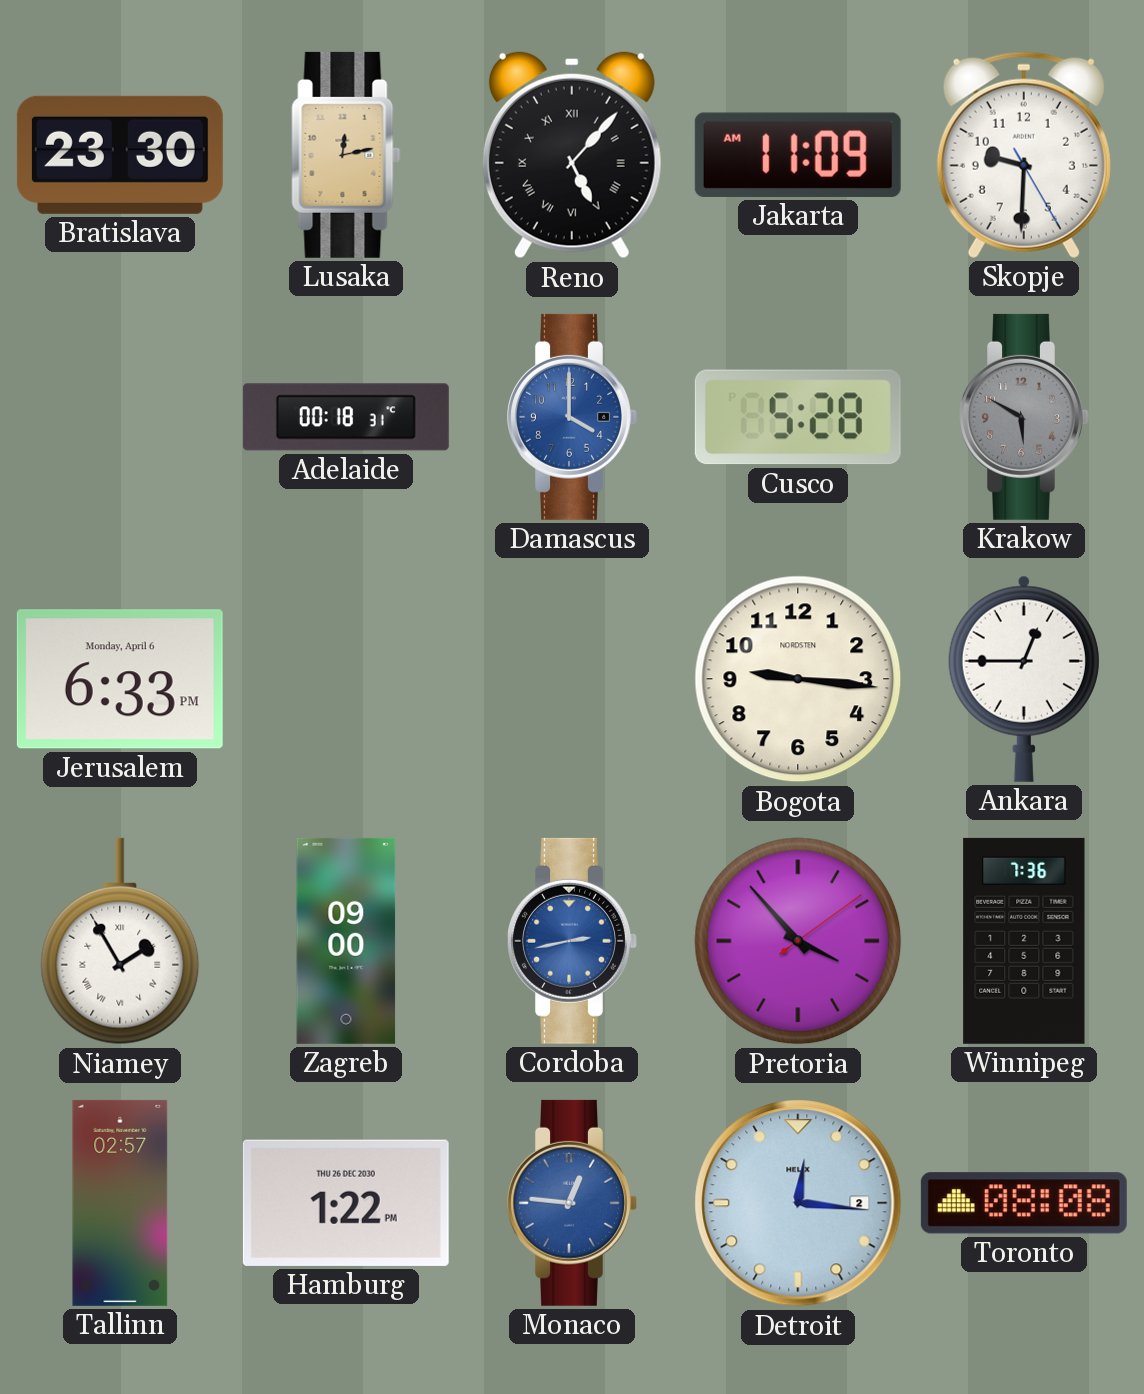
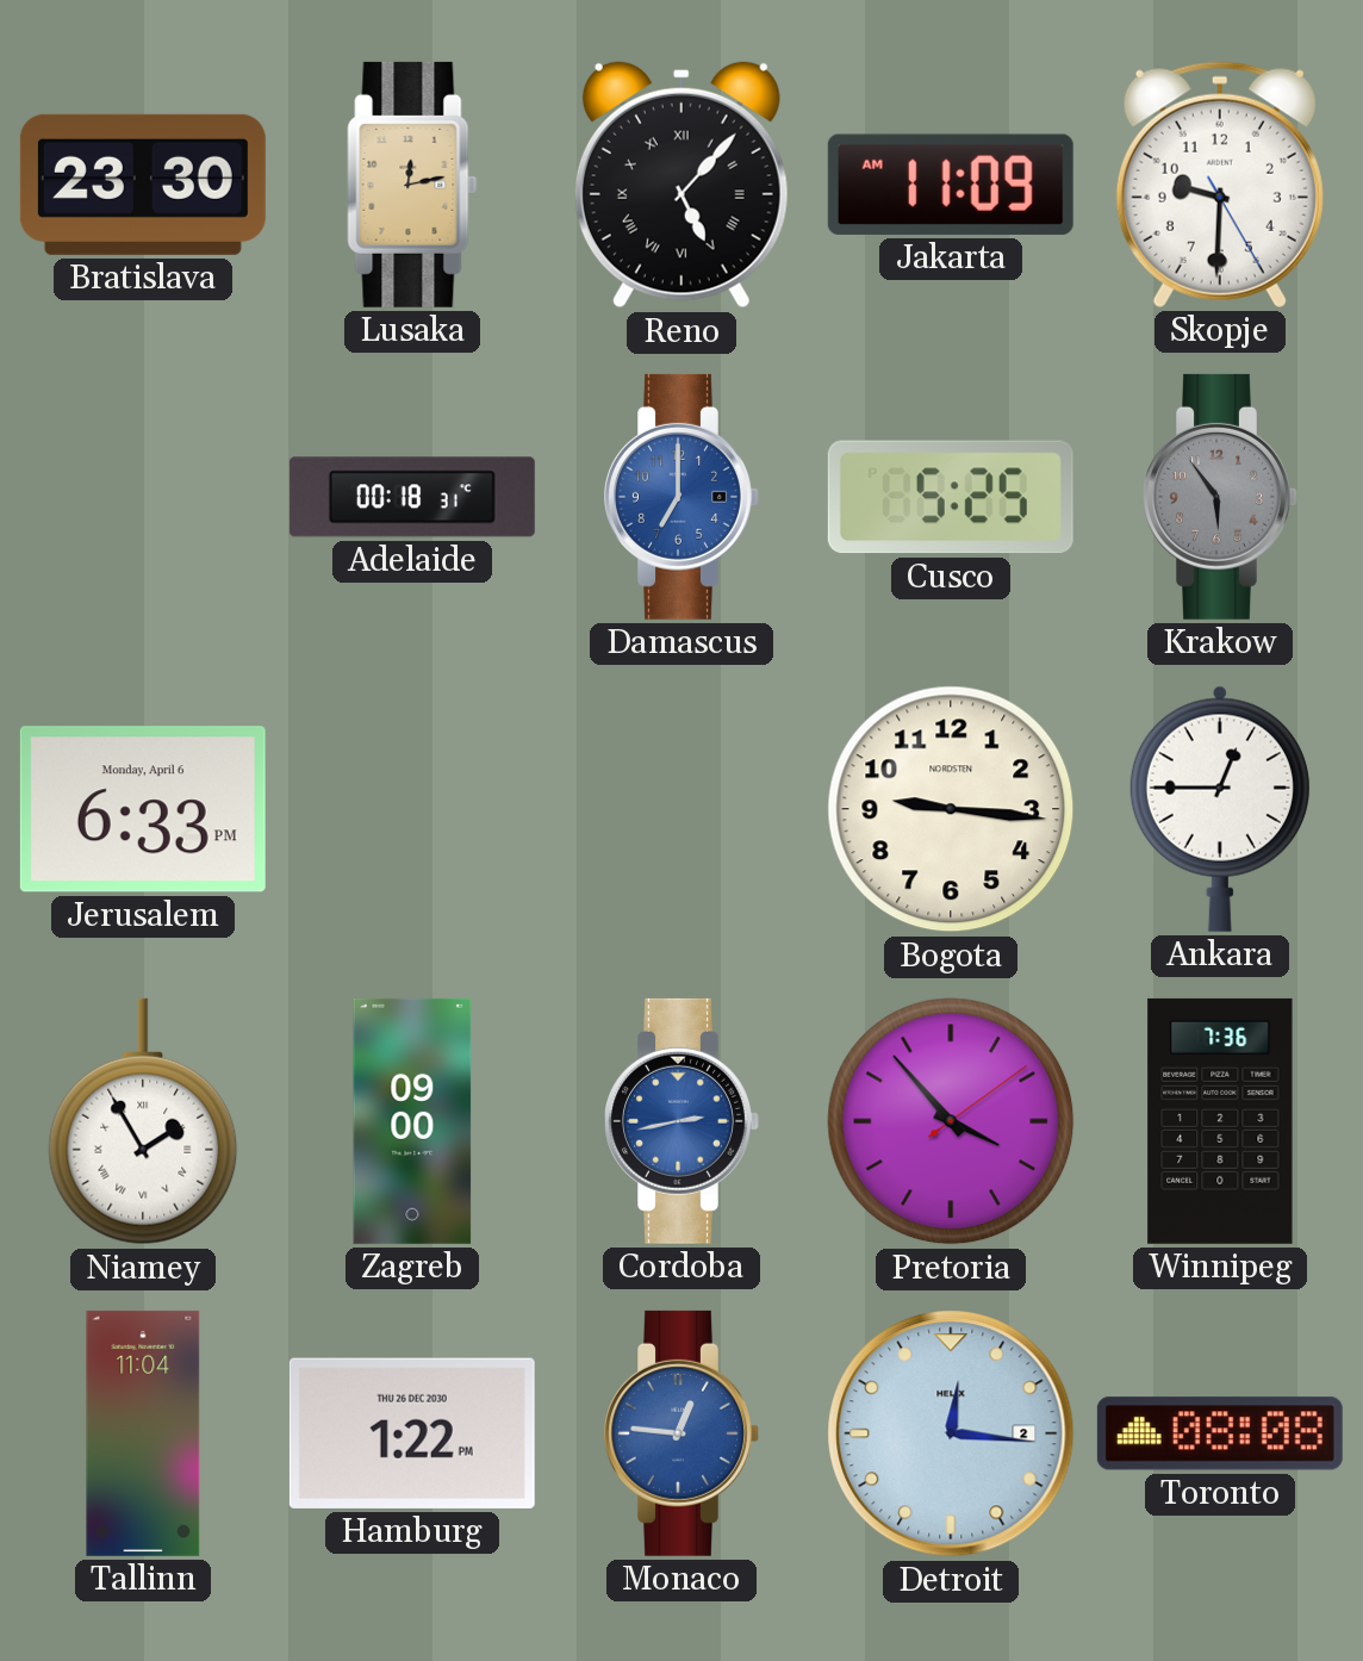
Damascus: 4:00 -> 7:00
Cusco: 5:28 -> 5:25
Krakow: 5:50 -> 5:54
Tallinn: 02:57 -> 11:04
